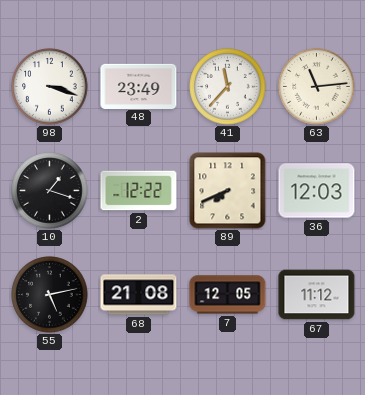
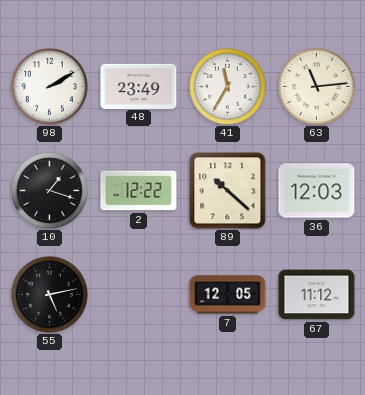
98: 3:18 -> 2:10
41: 11:37 -> 11:35
89: 7:41 -> 10:22
68: 21:08 -> none
